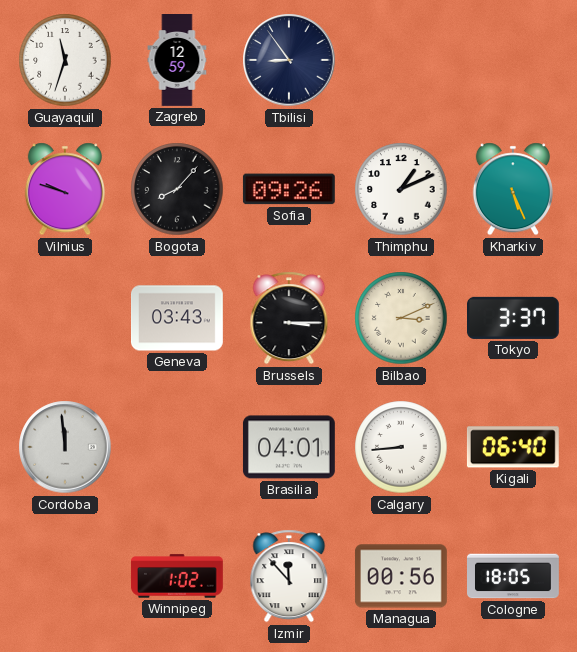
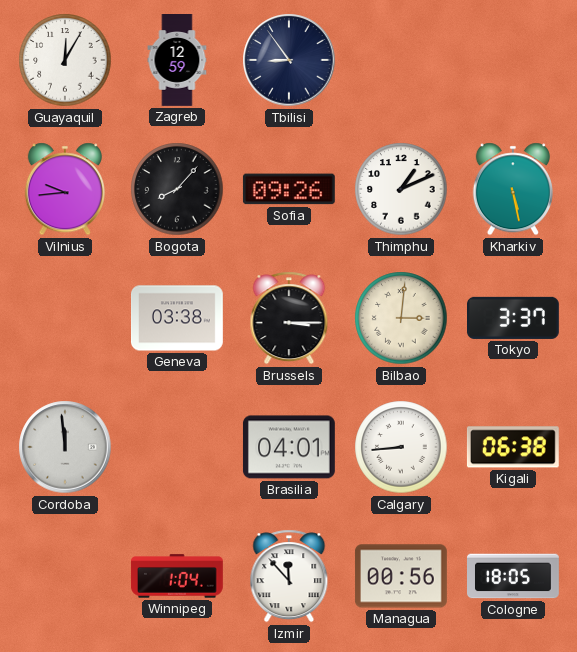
Guayaquil: 11:33 -> 12:05
Vilnius: 9:48 -> 9:44
Kharkiv: 5:26 -> 5:28
Geneva: 03:43 -> 03:38
Bilbao: 3:11 -> 3:01
Kigali: 06:40 -> 06:38
Winnipeg: 1:02 -> 1:04
